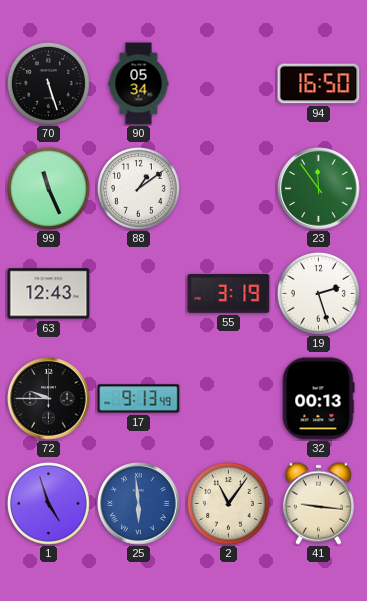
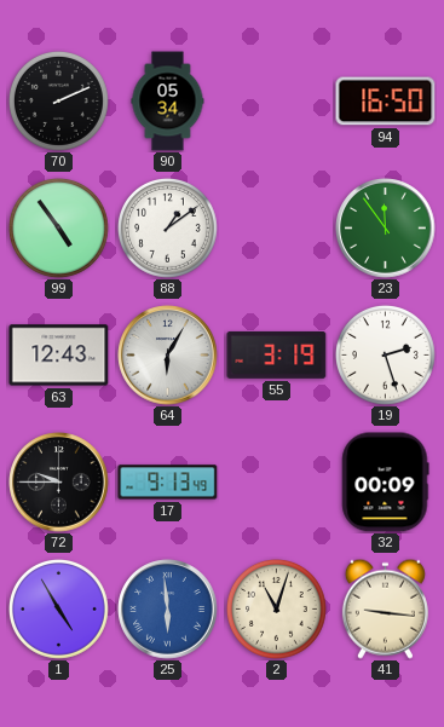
70: 5:27 -> 2:11
99: 11:26 -> 4:54
64: none -> 6:05
32: 00:13 -> 00:09
1: 4:57 -> 4:55
2: 11:06 -> 11:03
